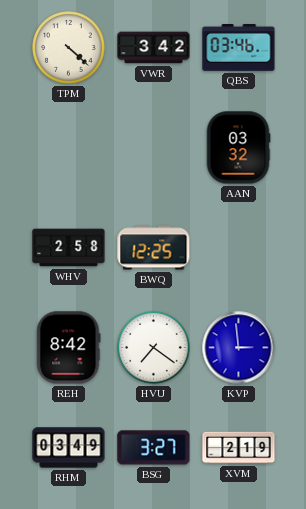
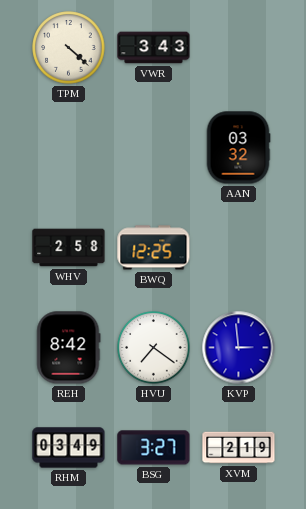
VWR: 3:42 -> 3:43
QBS: 03:46 -> none
